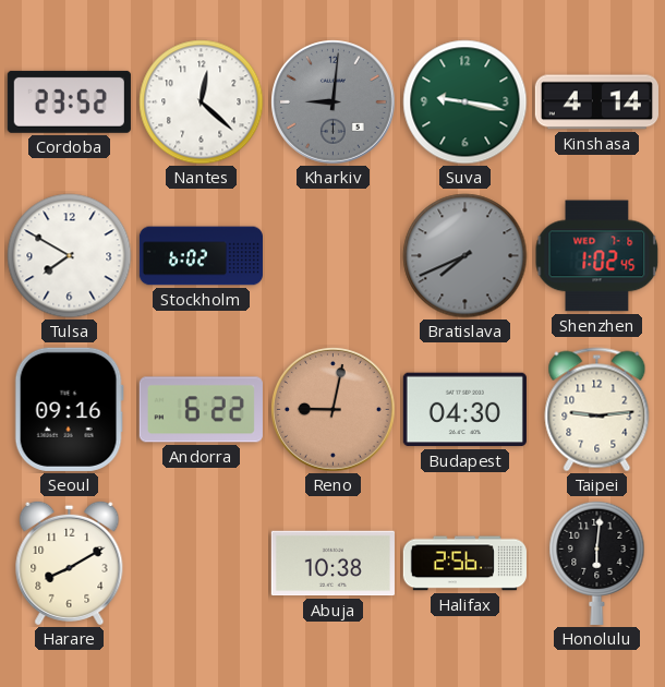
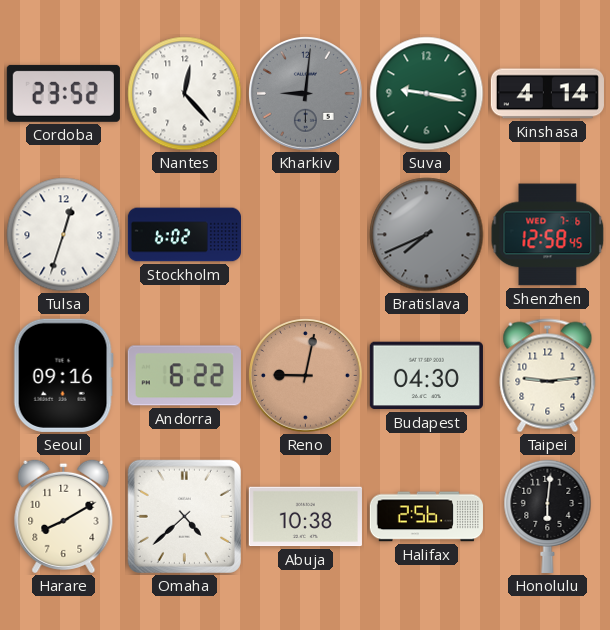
Nantes: 12:22 -> 12:23
Tulsa: 7:50 -> 12:33
Shenzhen: 1:02 -> 12:58
Omaha: none -> 4:38
